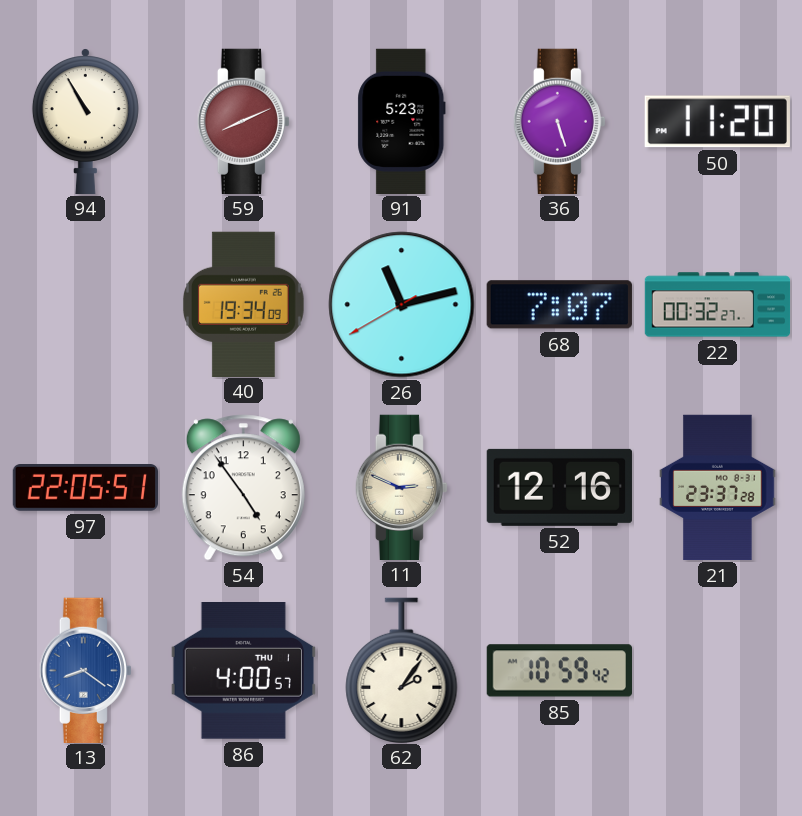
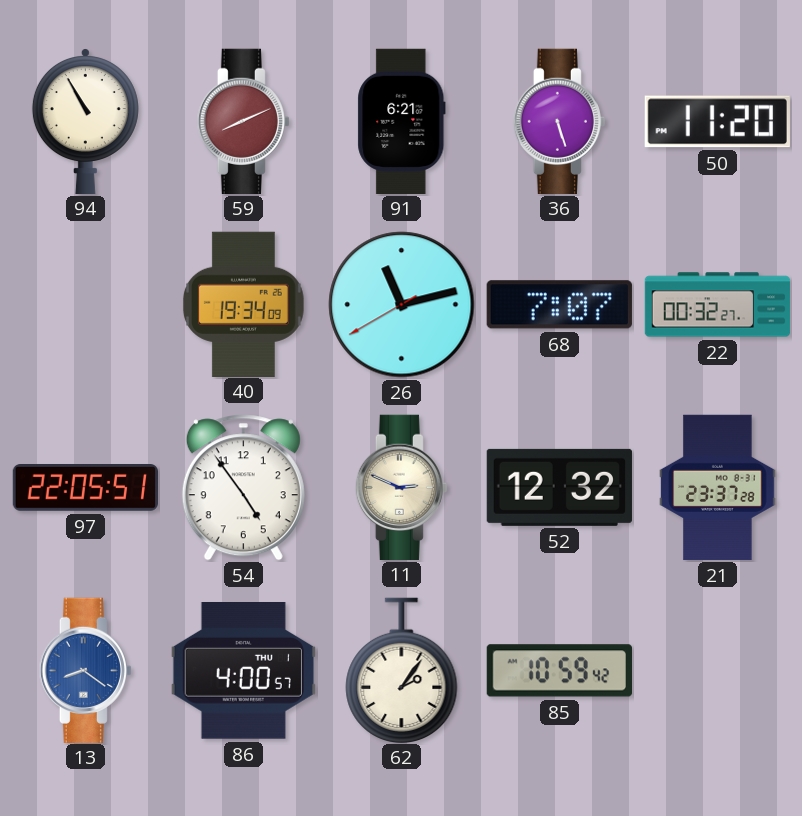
91: 5:23 -> 6:21
52: 12:16 -> 12:32
